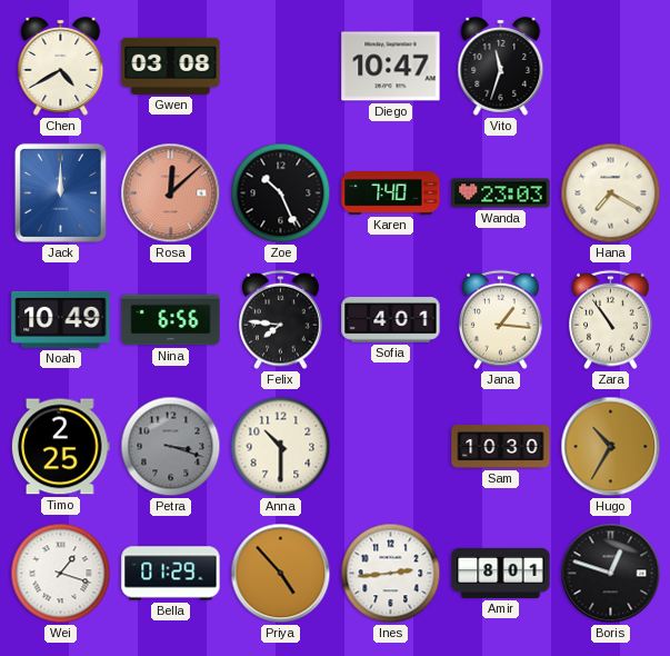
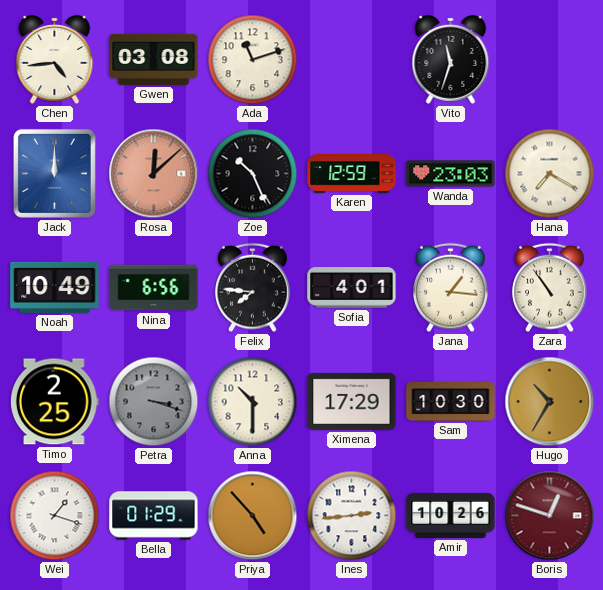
Chen: 4:40 -> 4:44
Ada: none -> 11:12
Diego: 10:47 -> none
Karen: 7:40 -> 12:59
Ximena: none -> 17:29
Amir: 8:01 -> 10:26
Boris dial: black -> burgundy
